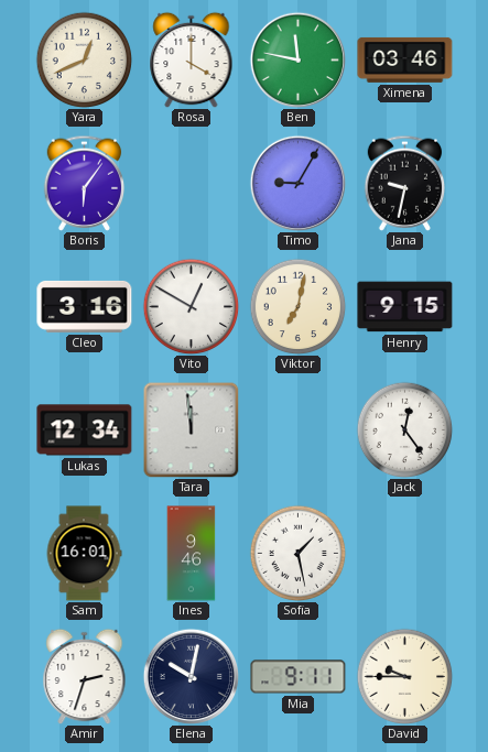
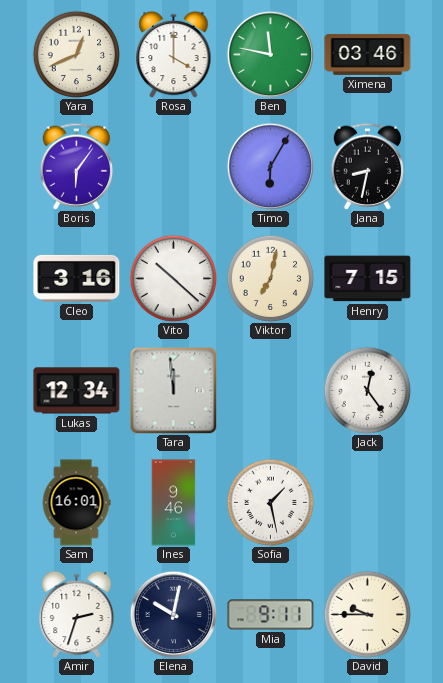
Timo: 9:05 -> 6:05
Jana: 9:32 -> 8:32
Vito: 12:50 -> 10:22
Henry: 9:15 -> 7:15
